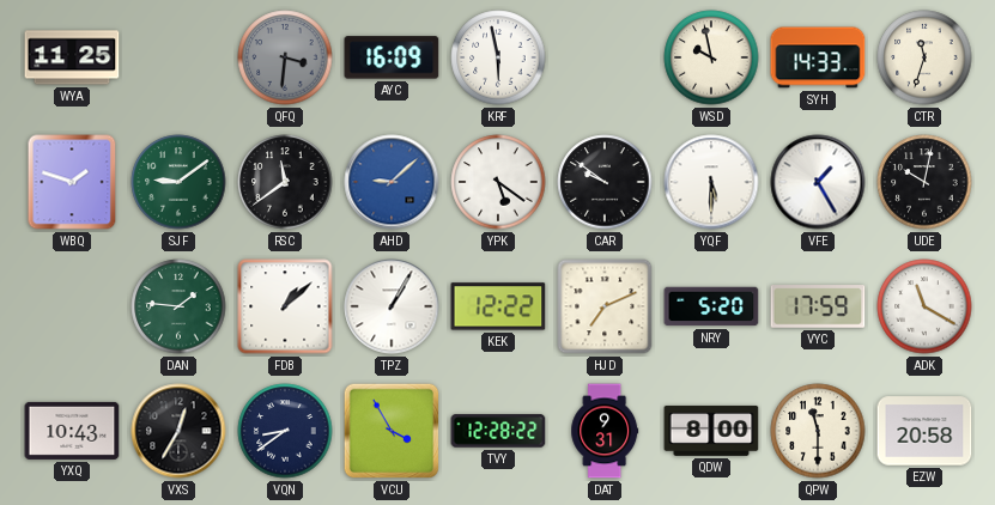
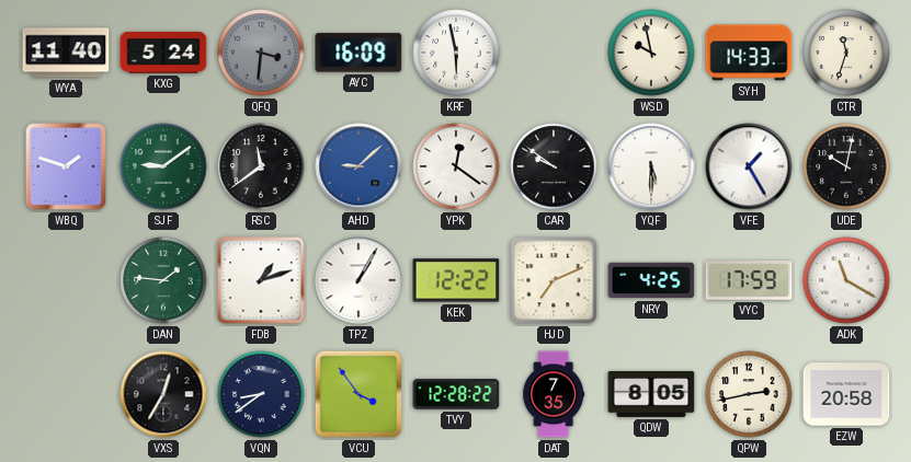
WYA: 11:25 -> 11:40
KXG: none -> 5:24
YPK: 5:21 -> 12:21
FDB: 1:08 -> 1:12
NRY: 5:20 -> 4:25
YXQ: 10:43 -> none
VCU: 3:55 -> 3:54
DAT: 9:31 -> 7:35
QDW: 8:00 -> 8:05
QPW: 11:30 -> 2:43
